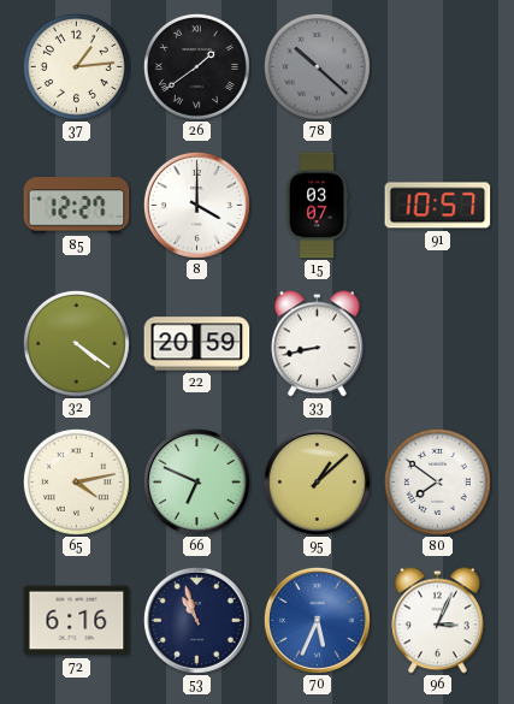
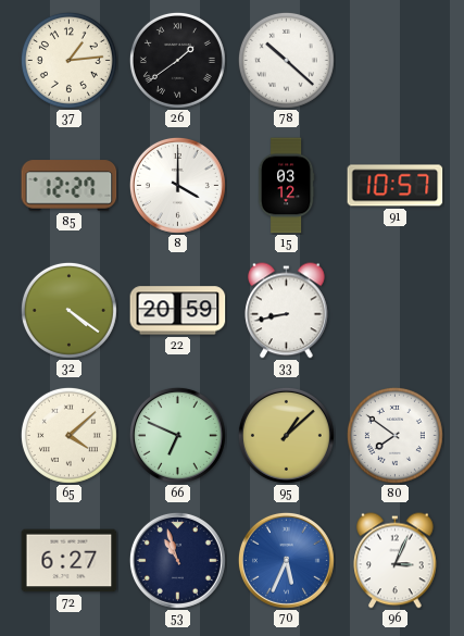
78 dial: grey -> white
15: 03:07 -> 03:12
65: 4:13 -> 4:08
72: 6:16 -> 6:27
